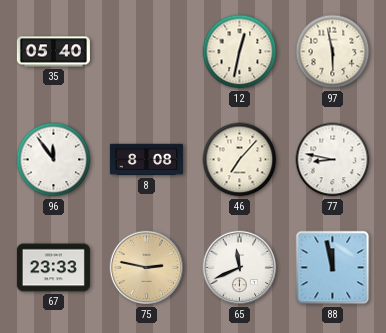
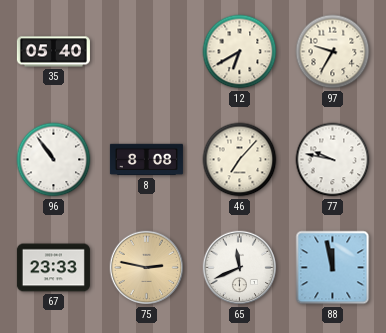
12: 12:32 -> 6:40
97: 5:58 -> 9:35
96: 11:54 -> 10:54
77: 8:47 -> 9:47
